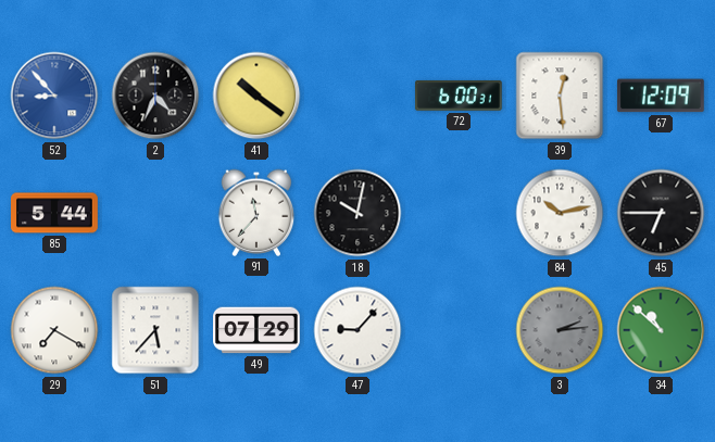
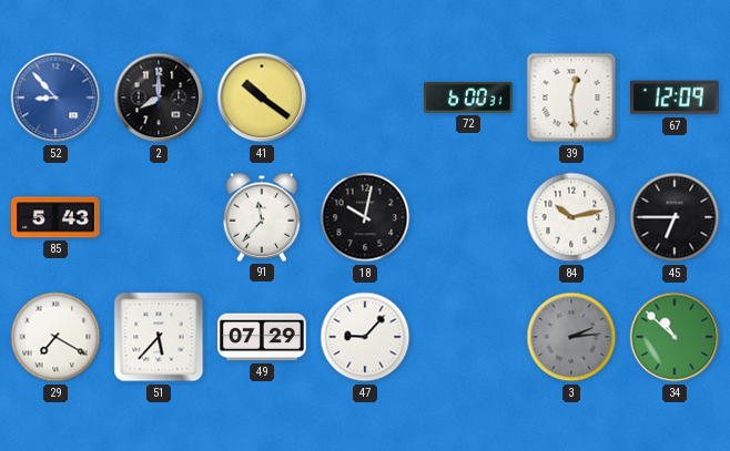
2: 4:34 -> 8:00
85: 5:44 -> 5:43
